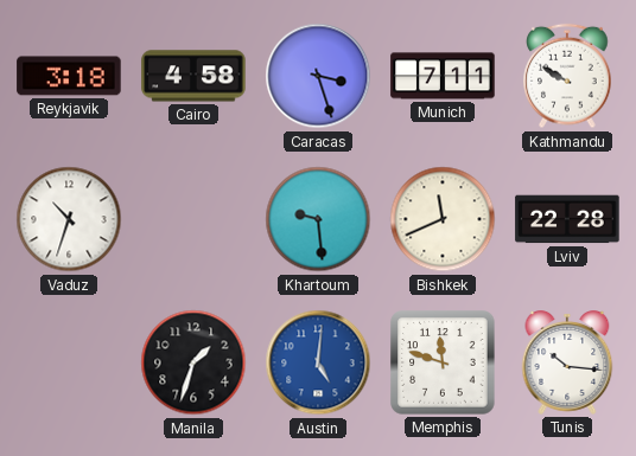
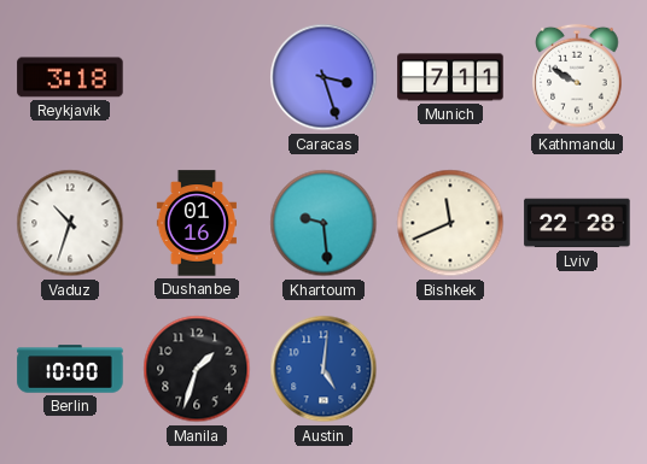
Cairo: 4:58 -> none
Dushanbe: none -> 01:16
Berlin: none -> 10:00
Memphis: 11:48 -> none
Tunis: 10:16 -> none
